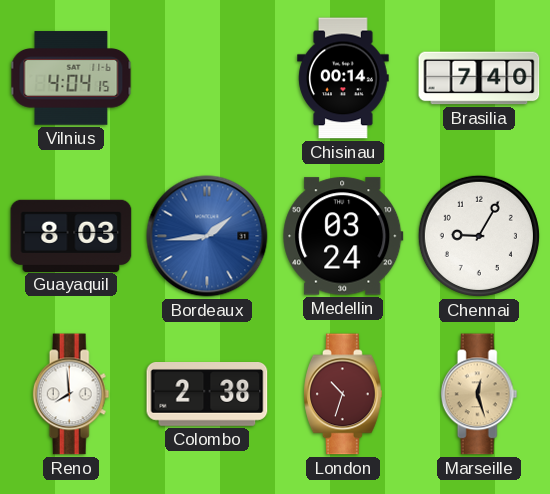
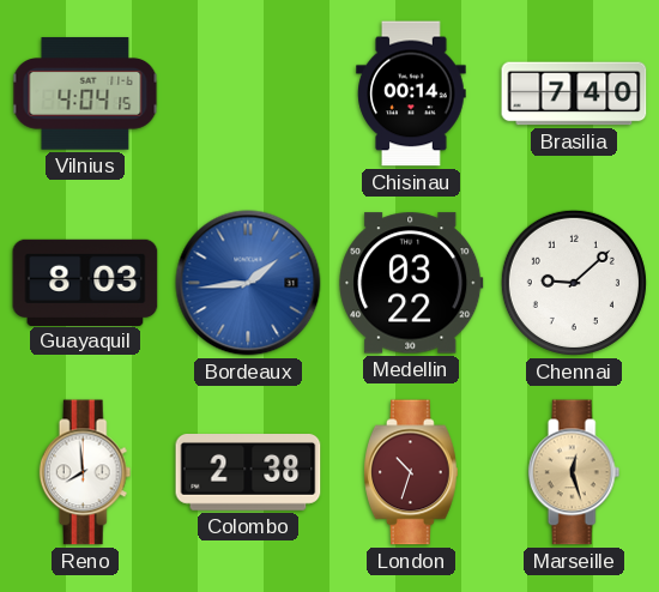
Medellin: 03:24 -> 03:22
Chennai: 9:05 -> 9:08
